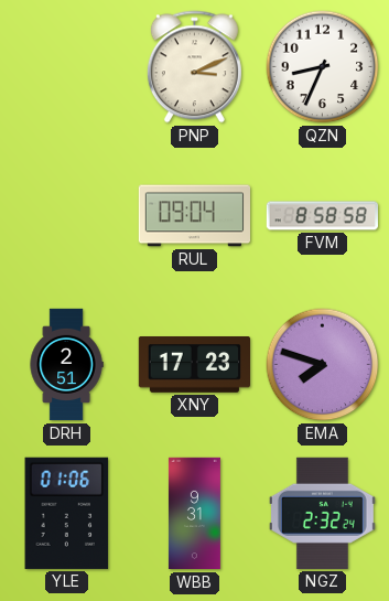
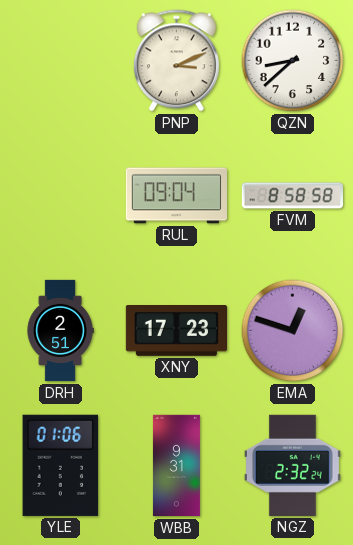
QZN: 8:34 -> 8:38
EMA: 7:48 -> 12:48
